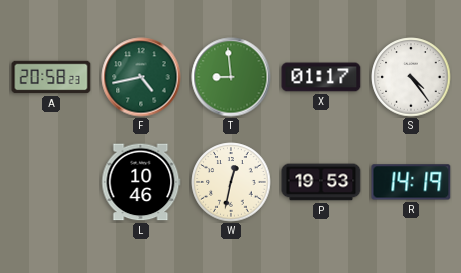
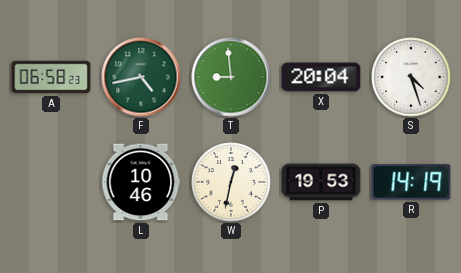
A: 20:58 -> 06:58
X: 01:17 -> 20:04
S: 4:24 -> 4:27
